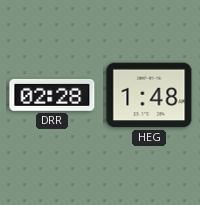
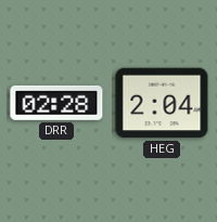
HEG: 1:48 -> 2:04
